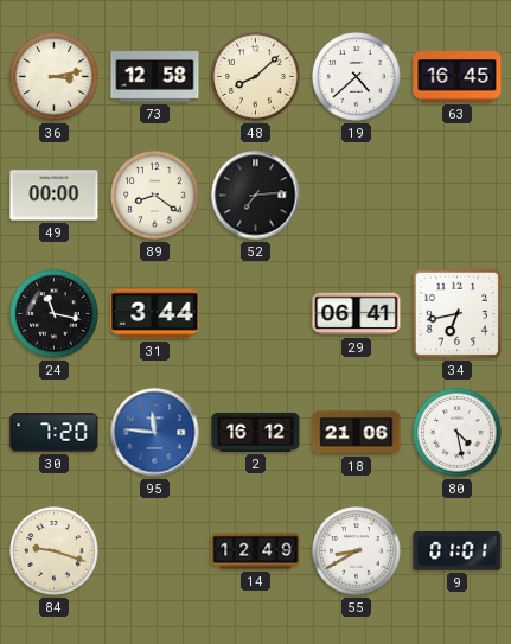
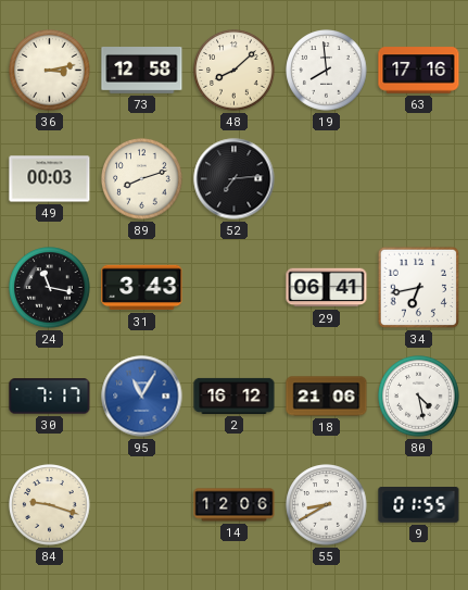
19: 4:38 -> 7:59
63: 16:45 -> 17:16
49: 00:00 -> 00:03
89: 8:21 -> 8:12
31: 3:44 -> 3:43
30: 7:20 -> 7:17
95: 11:46 -> 11:05
14: 12:49 -> 12:06
9: 01:01 -> 01:55
